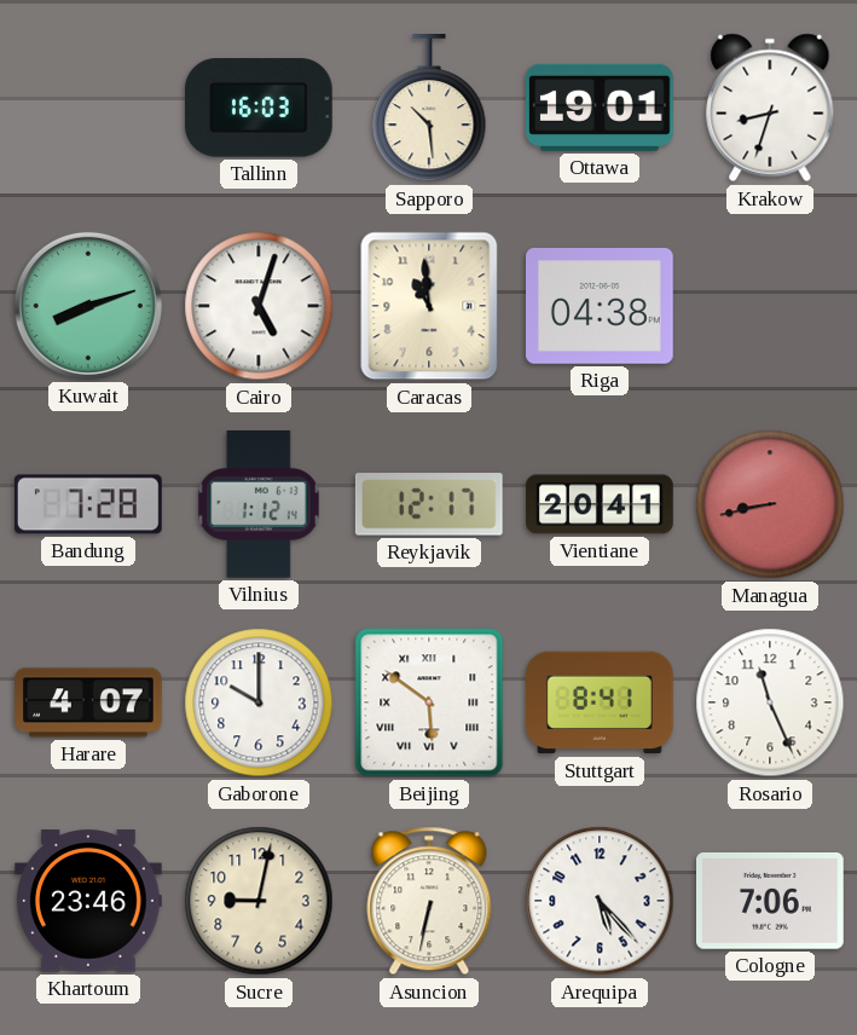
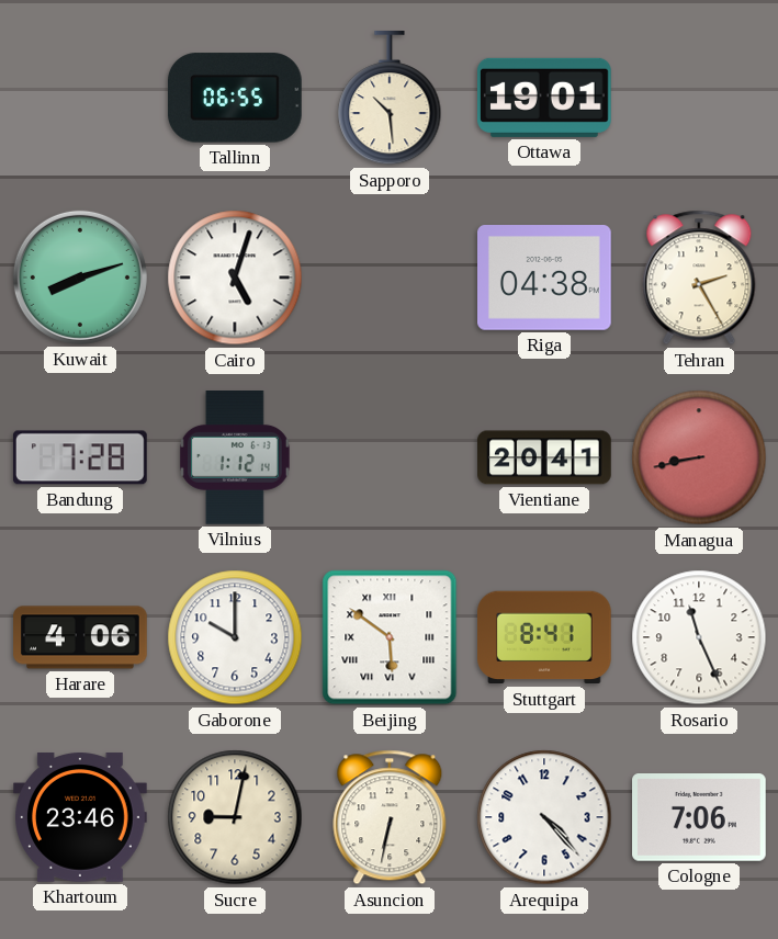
Tallinn: 16:03 -> 06:55
Krakow: 8:33 -> none
Caracas: 10:59 -> none
Tehran: none -> 2:25
Reykjavik: 12:17 -> none
Harare: 4:07 -> 4:06
Arequipa: 5:23 -> 4:23
